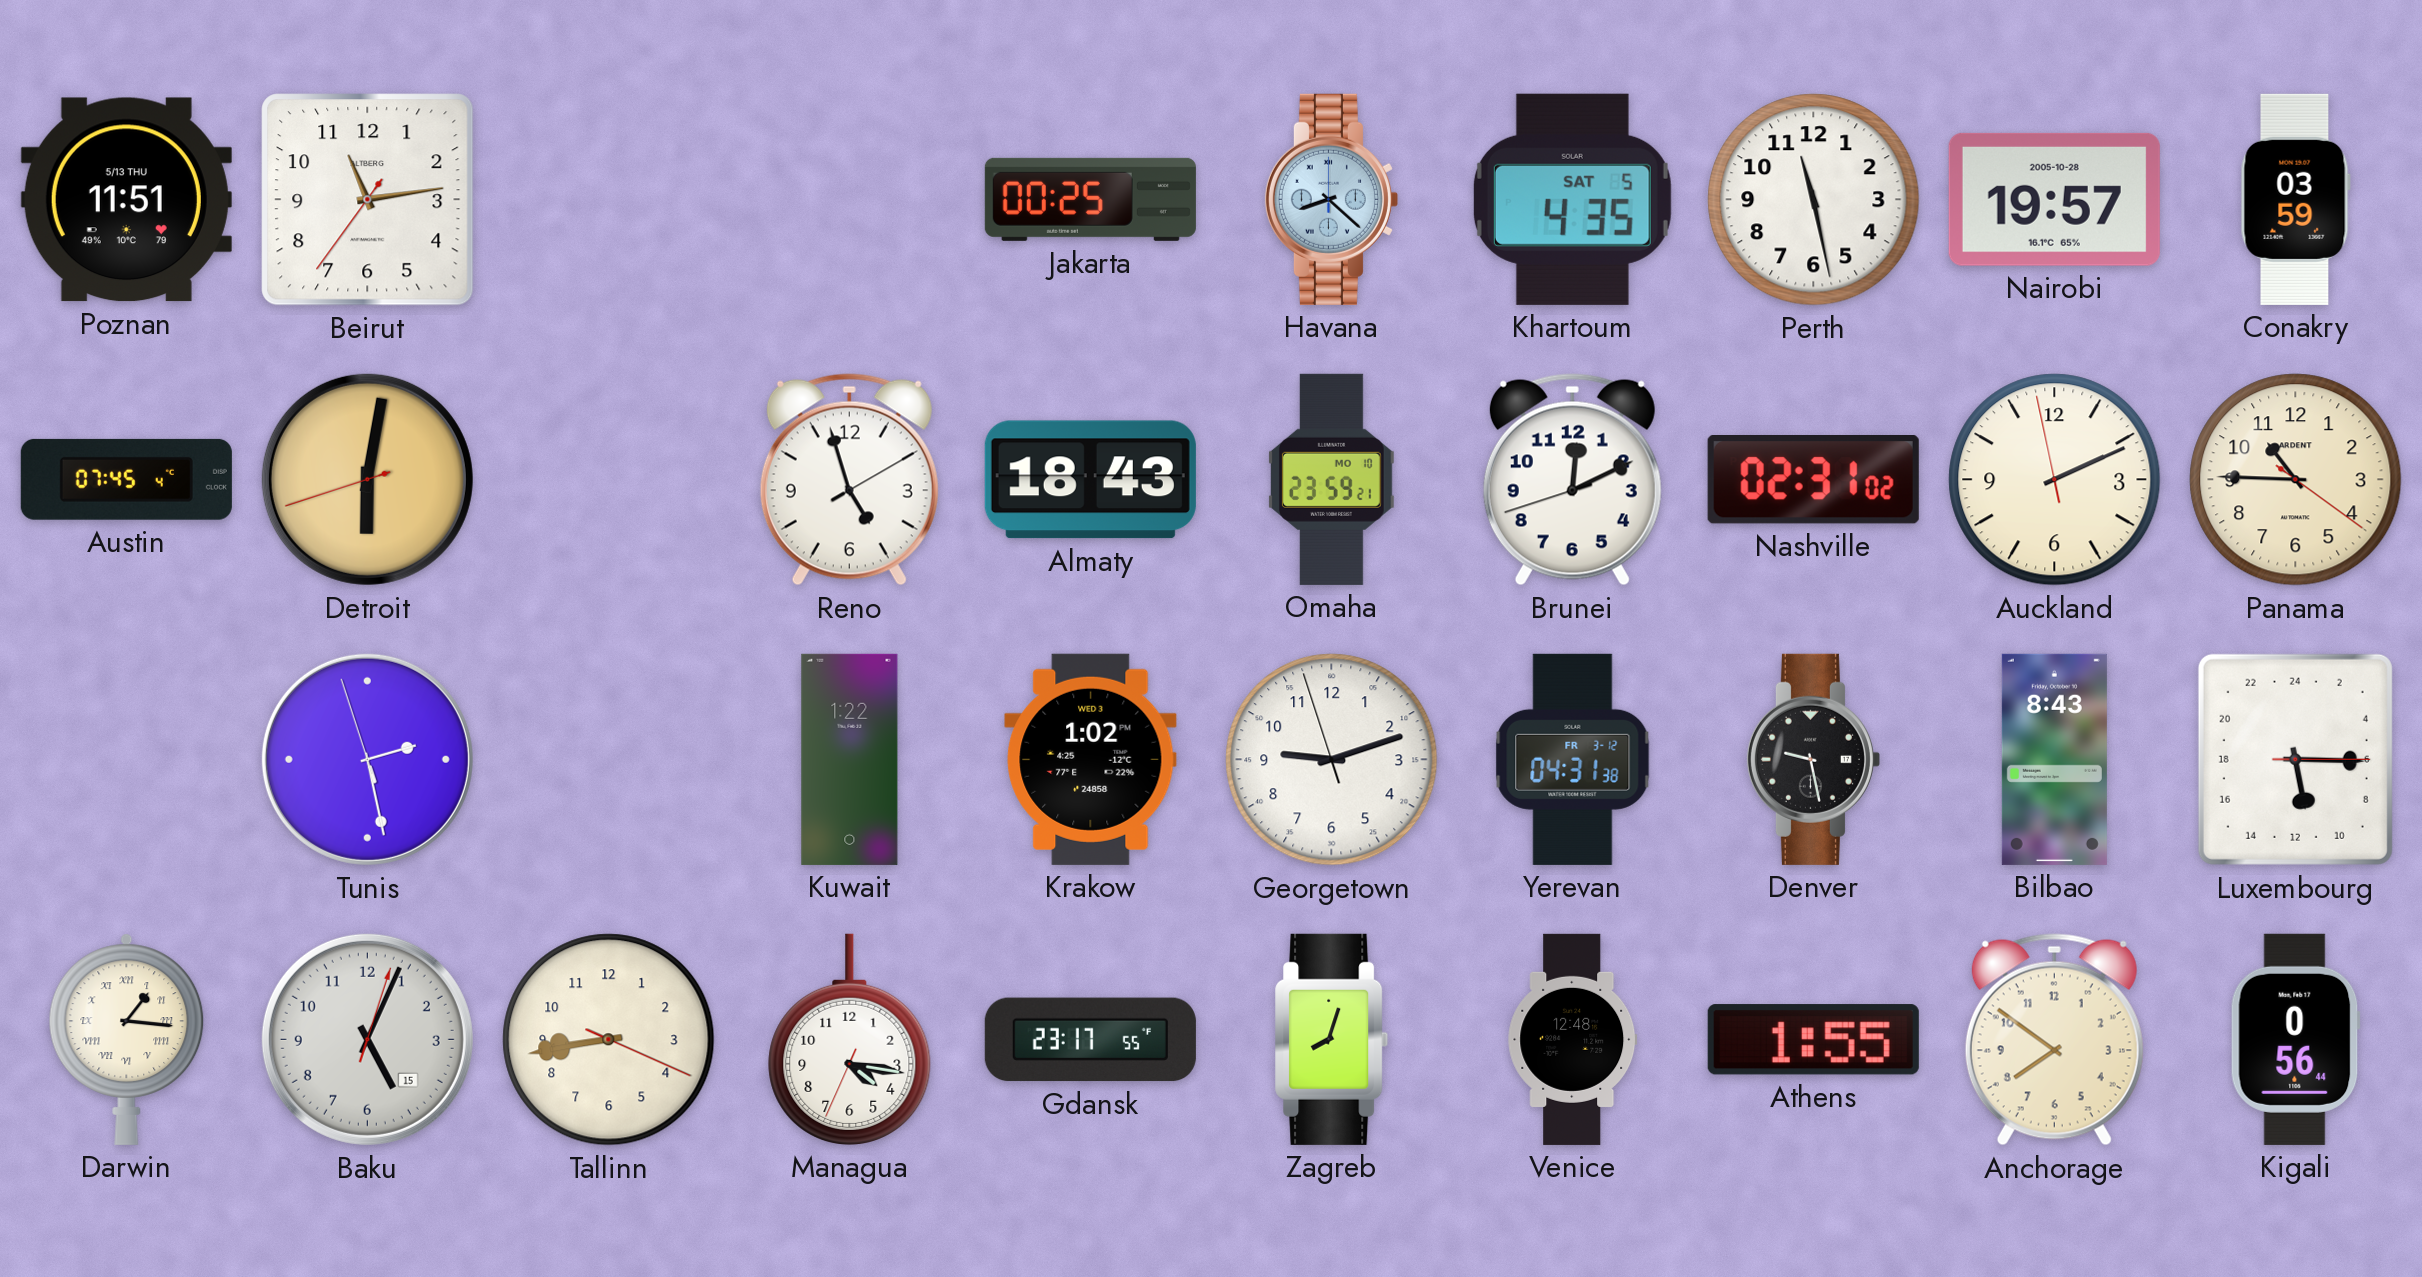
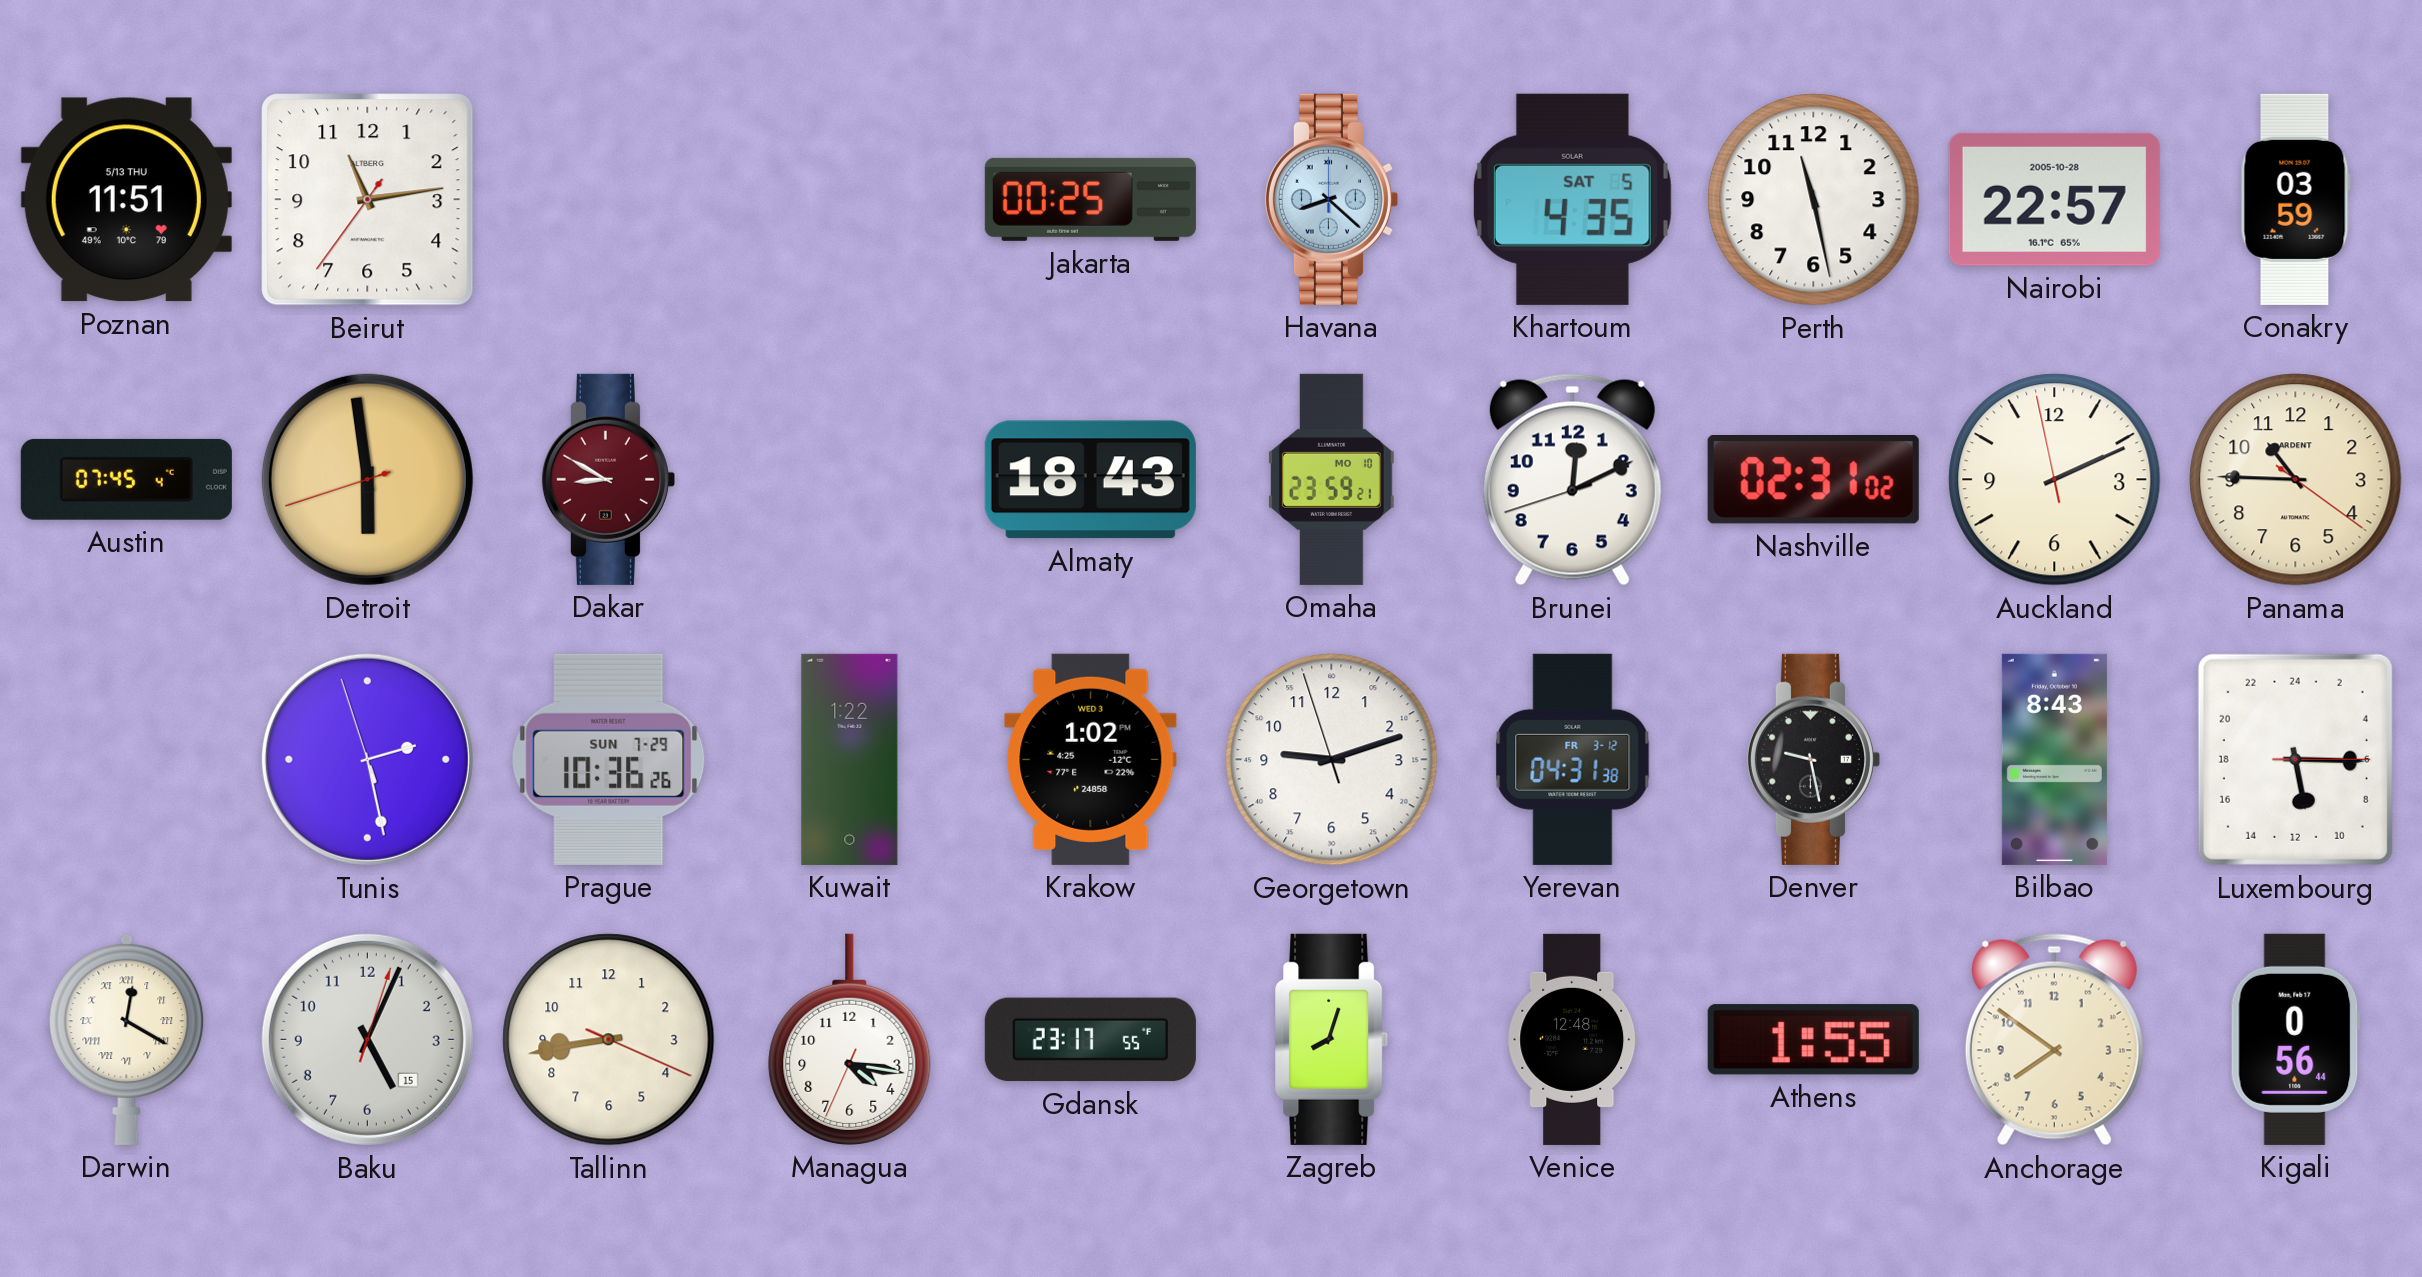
Nairobi: 19:57 -> 22:57
Detroit: 6:01 -> 5:58
Dakar: none -> 8:50
Reno: 4:57 -> none
Prague: none -> 10:36
Darwin: 1:16 -> 12:20
